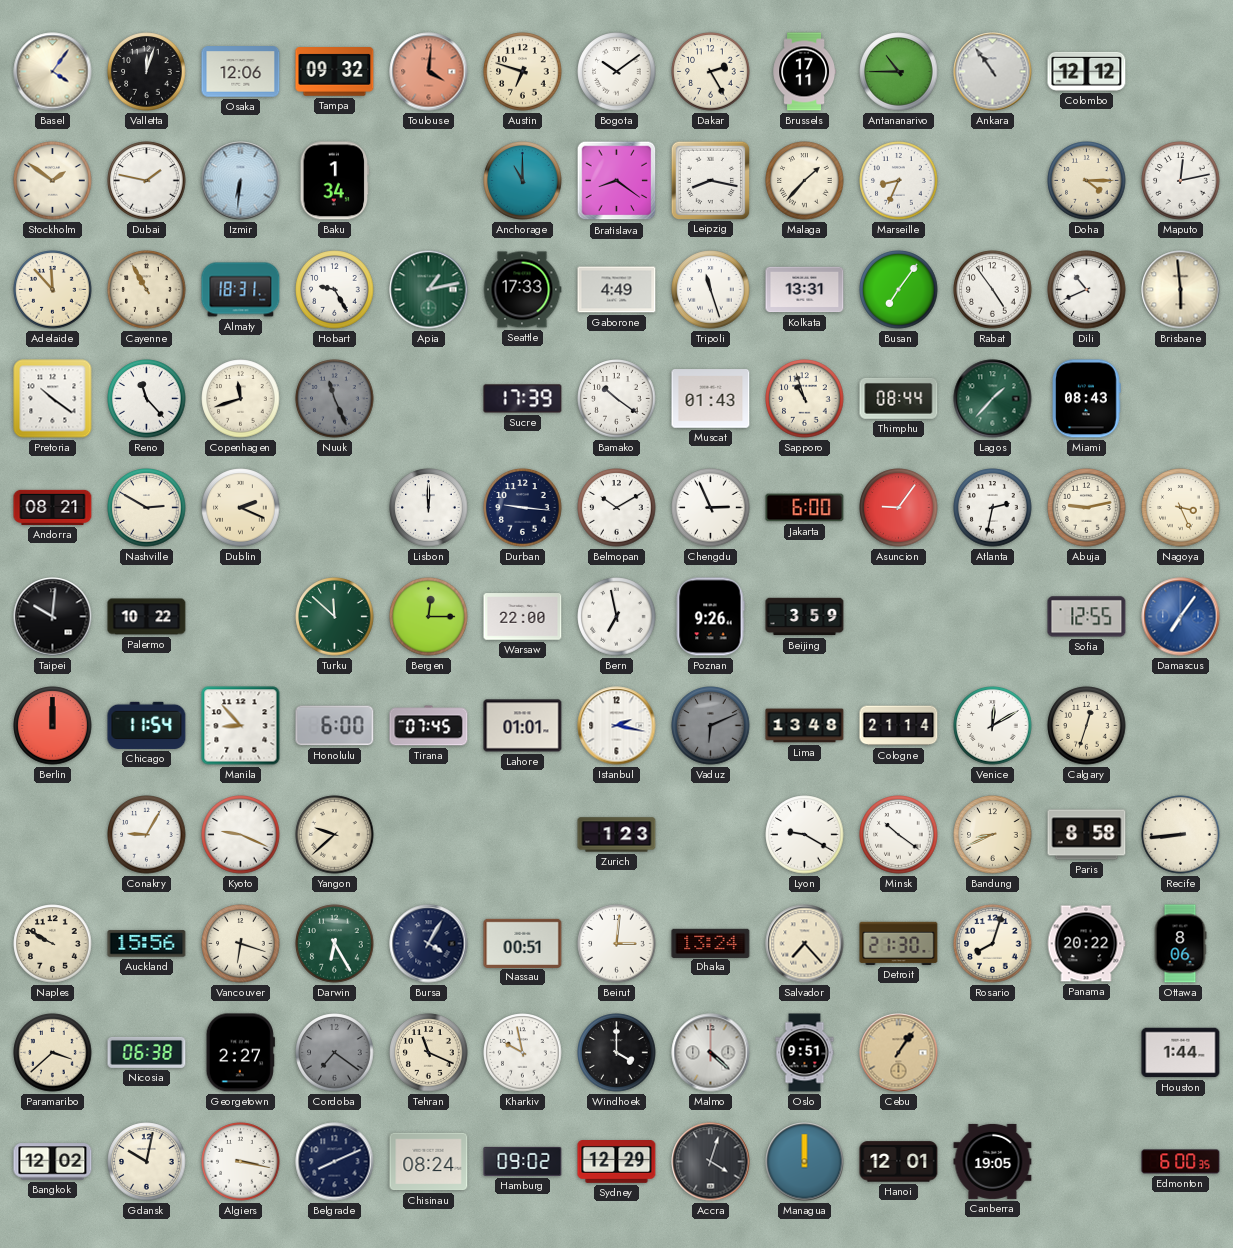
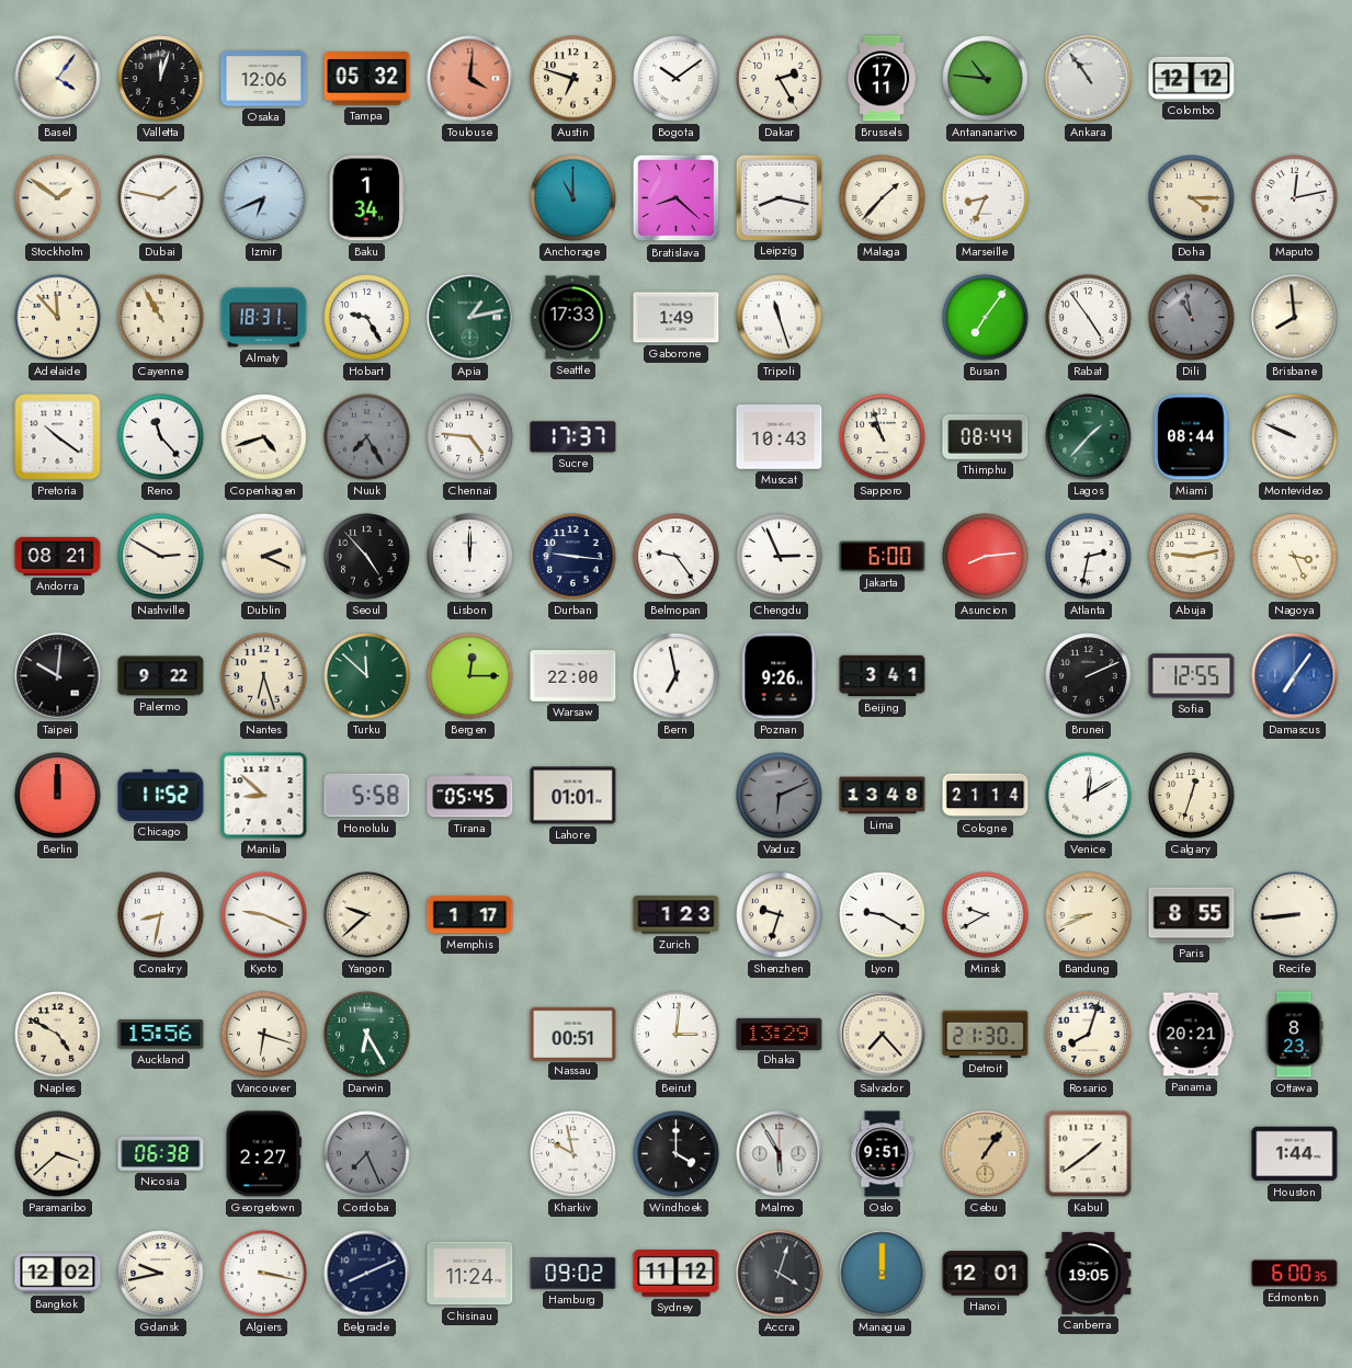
Tampa: 09:32 -> 05:32
Antananarivo: 10:45 -> 10:46
Izmir: 6:31 -> 6:41
Bratislava: 8:21 -> 8:22
Gaborone: 4:49 -> 1:49
Kolkata: 13:31 -> none
Dili: 10:41 -> 10:58
Dili dial: white -> grey
Brisbane: 5:59 -> 7:59
Copenhagen: 11:42 -> 4:42
Nuuk: 11:26 -> 7:25
Chennai: none -> 4:46
Sucre: 17:39 -> 17:37
Bamako: 10:21 -> none
Muscat: 01:43 -> 10:43
Miami: 08:43 -> 08:44
Montevideo: none -> 9:49
Seoul: none -> 4:53
Belmopan: 10:10 -> 9:24
Asuncion: 9:06 -> 8:14
Palermo: 10:22 -> 9:22
Nantes: none -> 6:27
Beijing: 3:59 -> 3:41
Brunei: none -> 2:11
Chicago: 11:54 -> 11:52
Manila: 8:53 -> 8:52
Honolulu: 6:00 -> 5:58
Tirana: 07:45 -> 05:45
Istanbul: 2:17 -> none
Conakry: 9:05 -> 8:32
Memphis: none -> 1:17
Shenzhen: none -> 9:33
Minsk: 10:21 -> 9:40
Paris: 8:58 -> 8:55
Naples: 9:50 -> 4:50
Bursa: 4:05 -> none
Dhaka: 13:24 -> 13:29
Panama: 20:22 -> 20:21
Ottawa: 8:06 -> 8:23
Cordoba: 7:21 -> 7:26
Tehran: 11:19 -> none
Malmo: 4:22 -> 5:55
Kabul: none -> 1:39
Gdansk: 10:02 -> 9:43
Chisinau: 08:24 -> 11:24
Sydney: 12:29 -> 11:12
